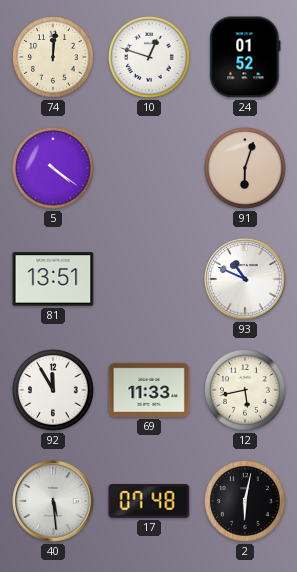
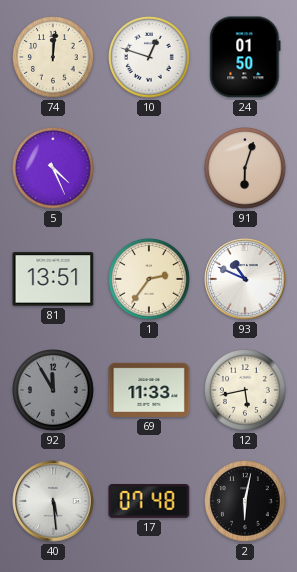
24: 01:52 -> 01:50
5: 4:21 -> 4:26
1: none -> 2:36
92 dial: white -> grey
